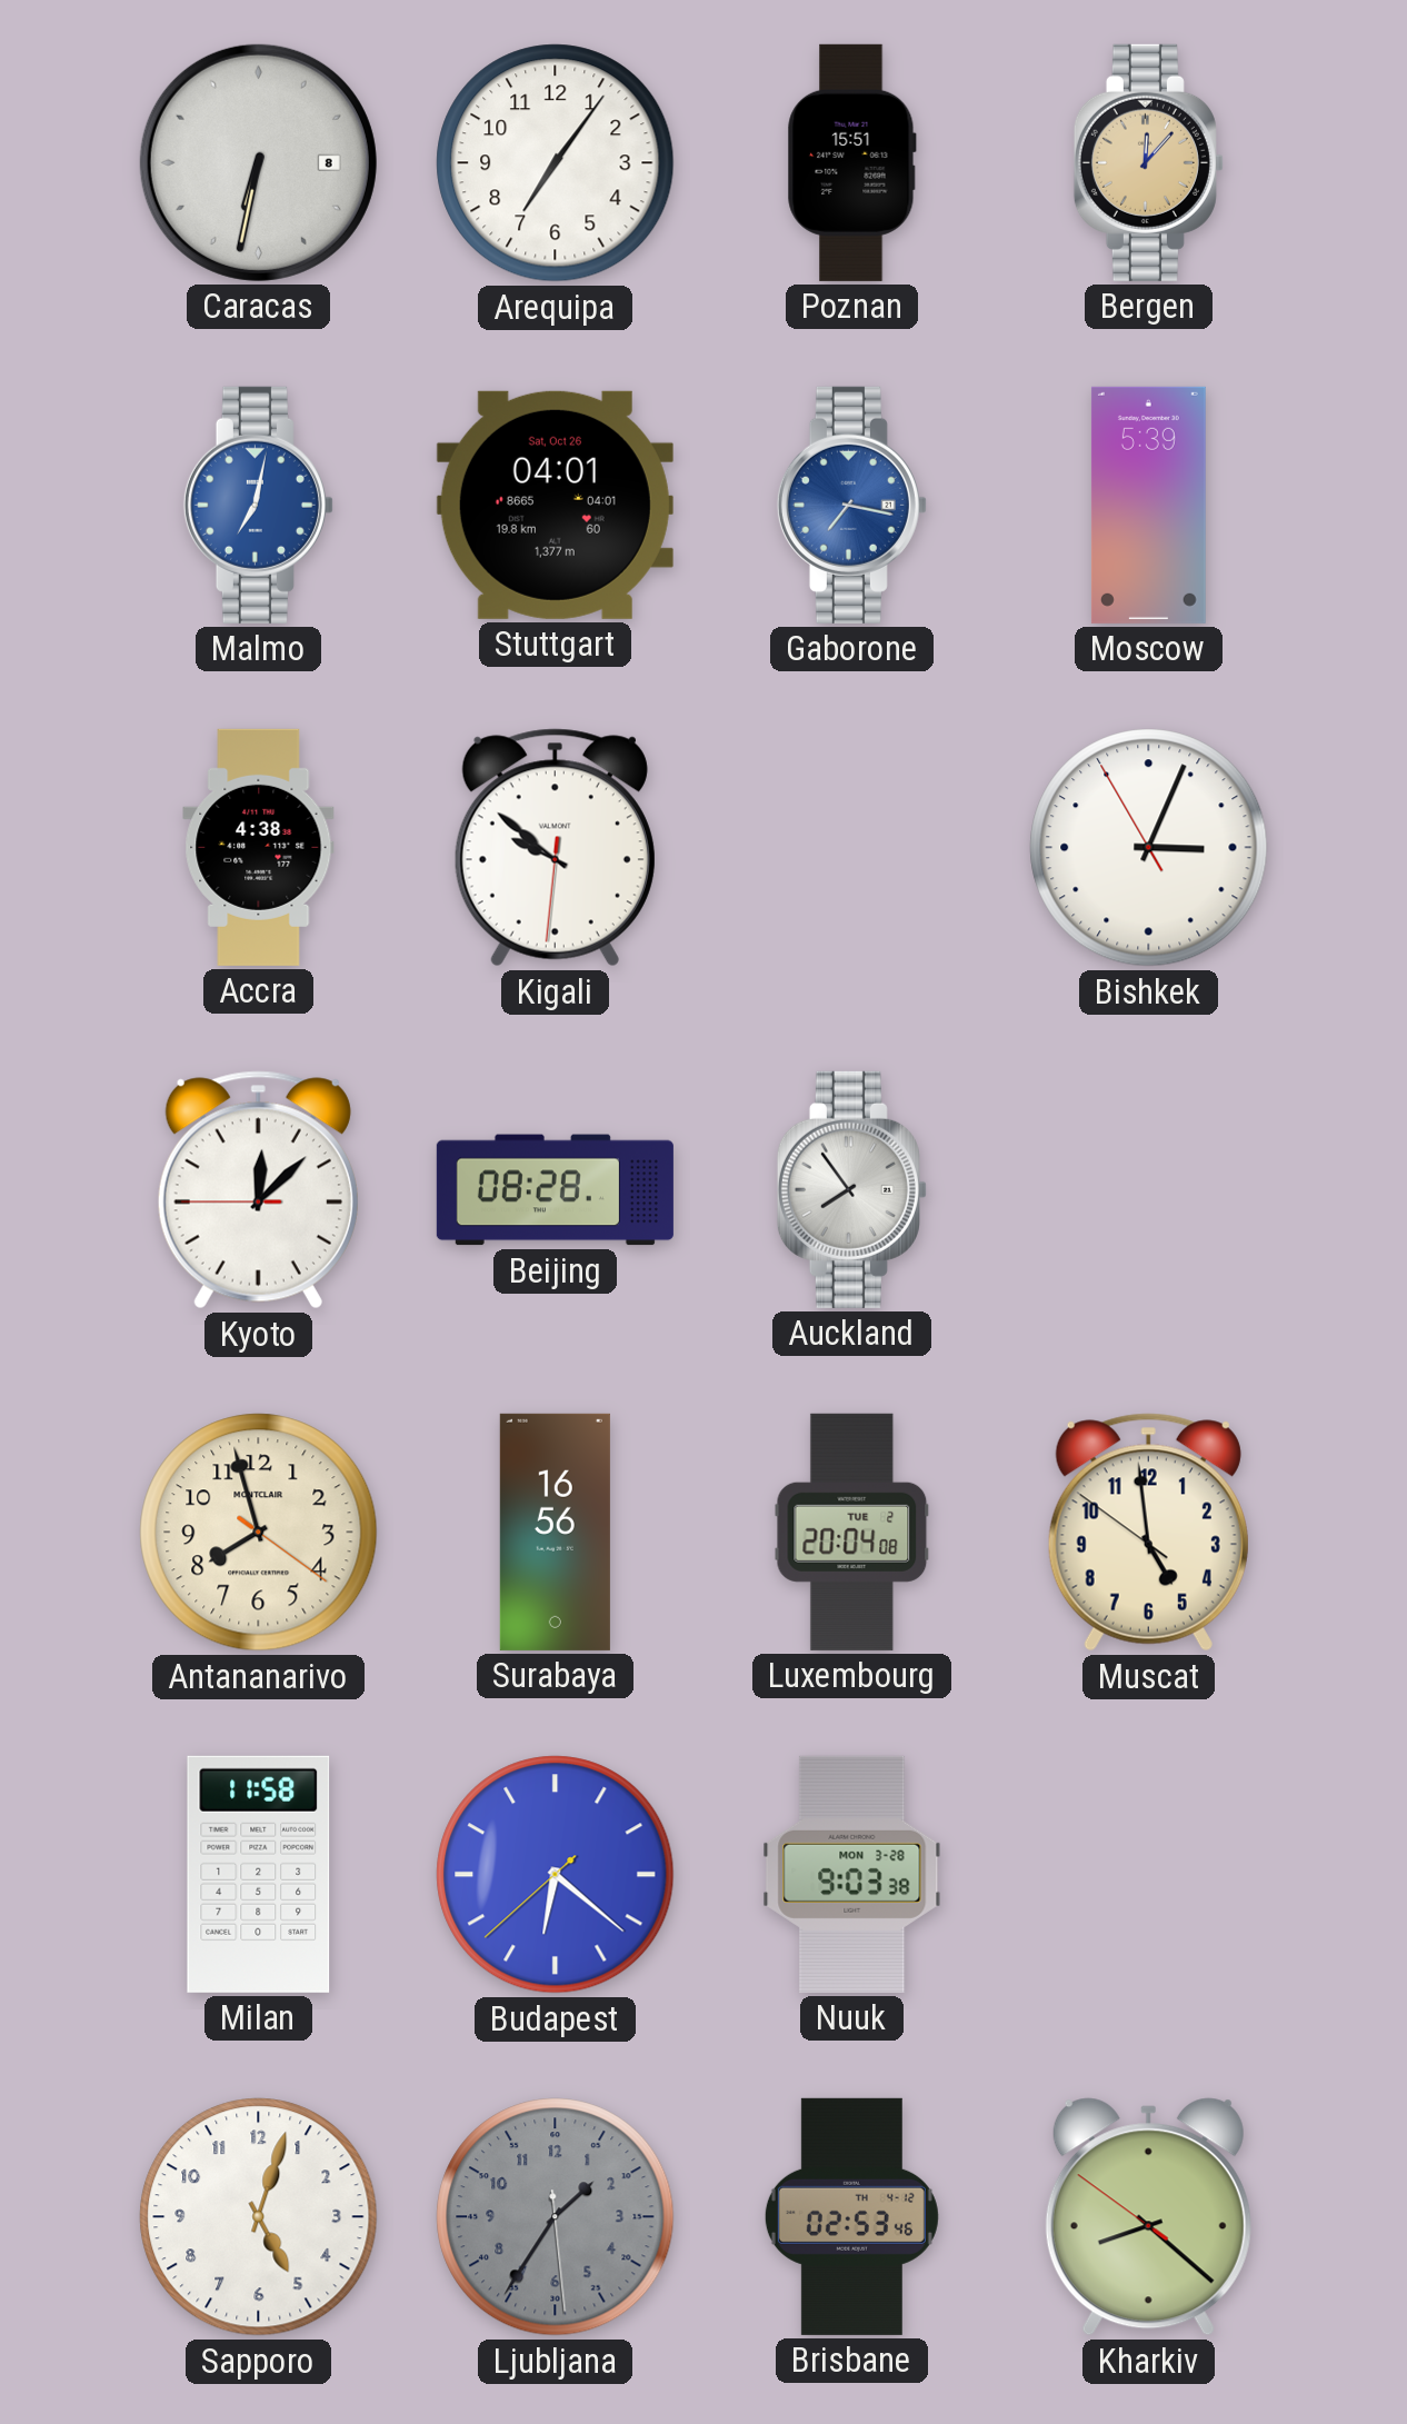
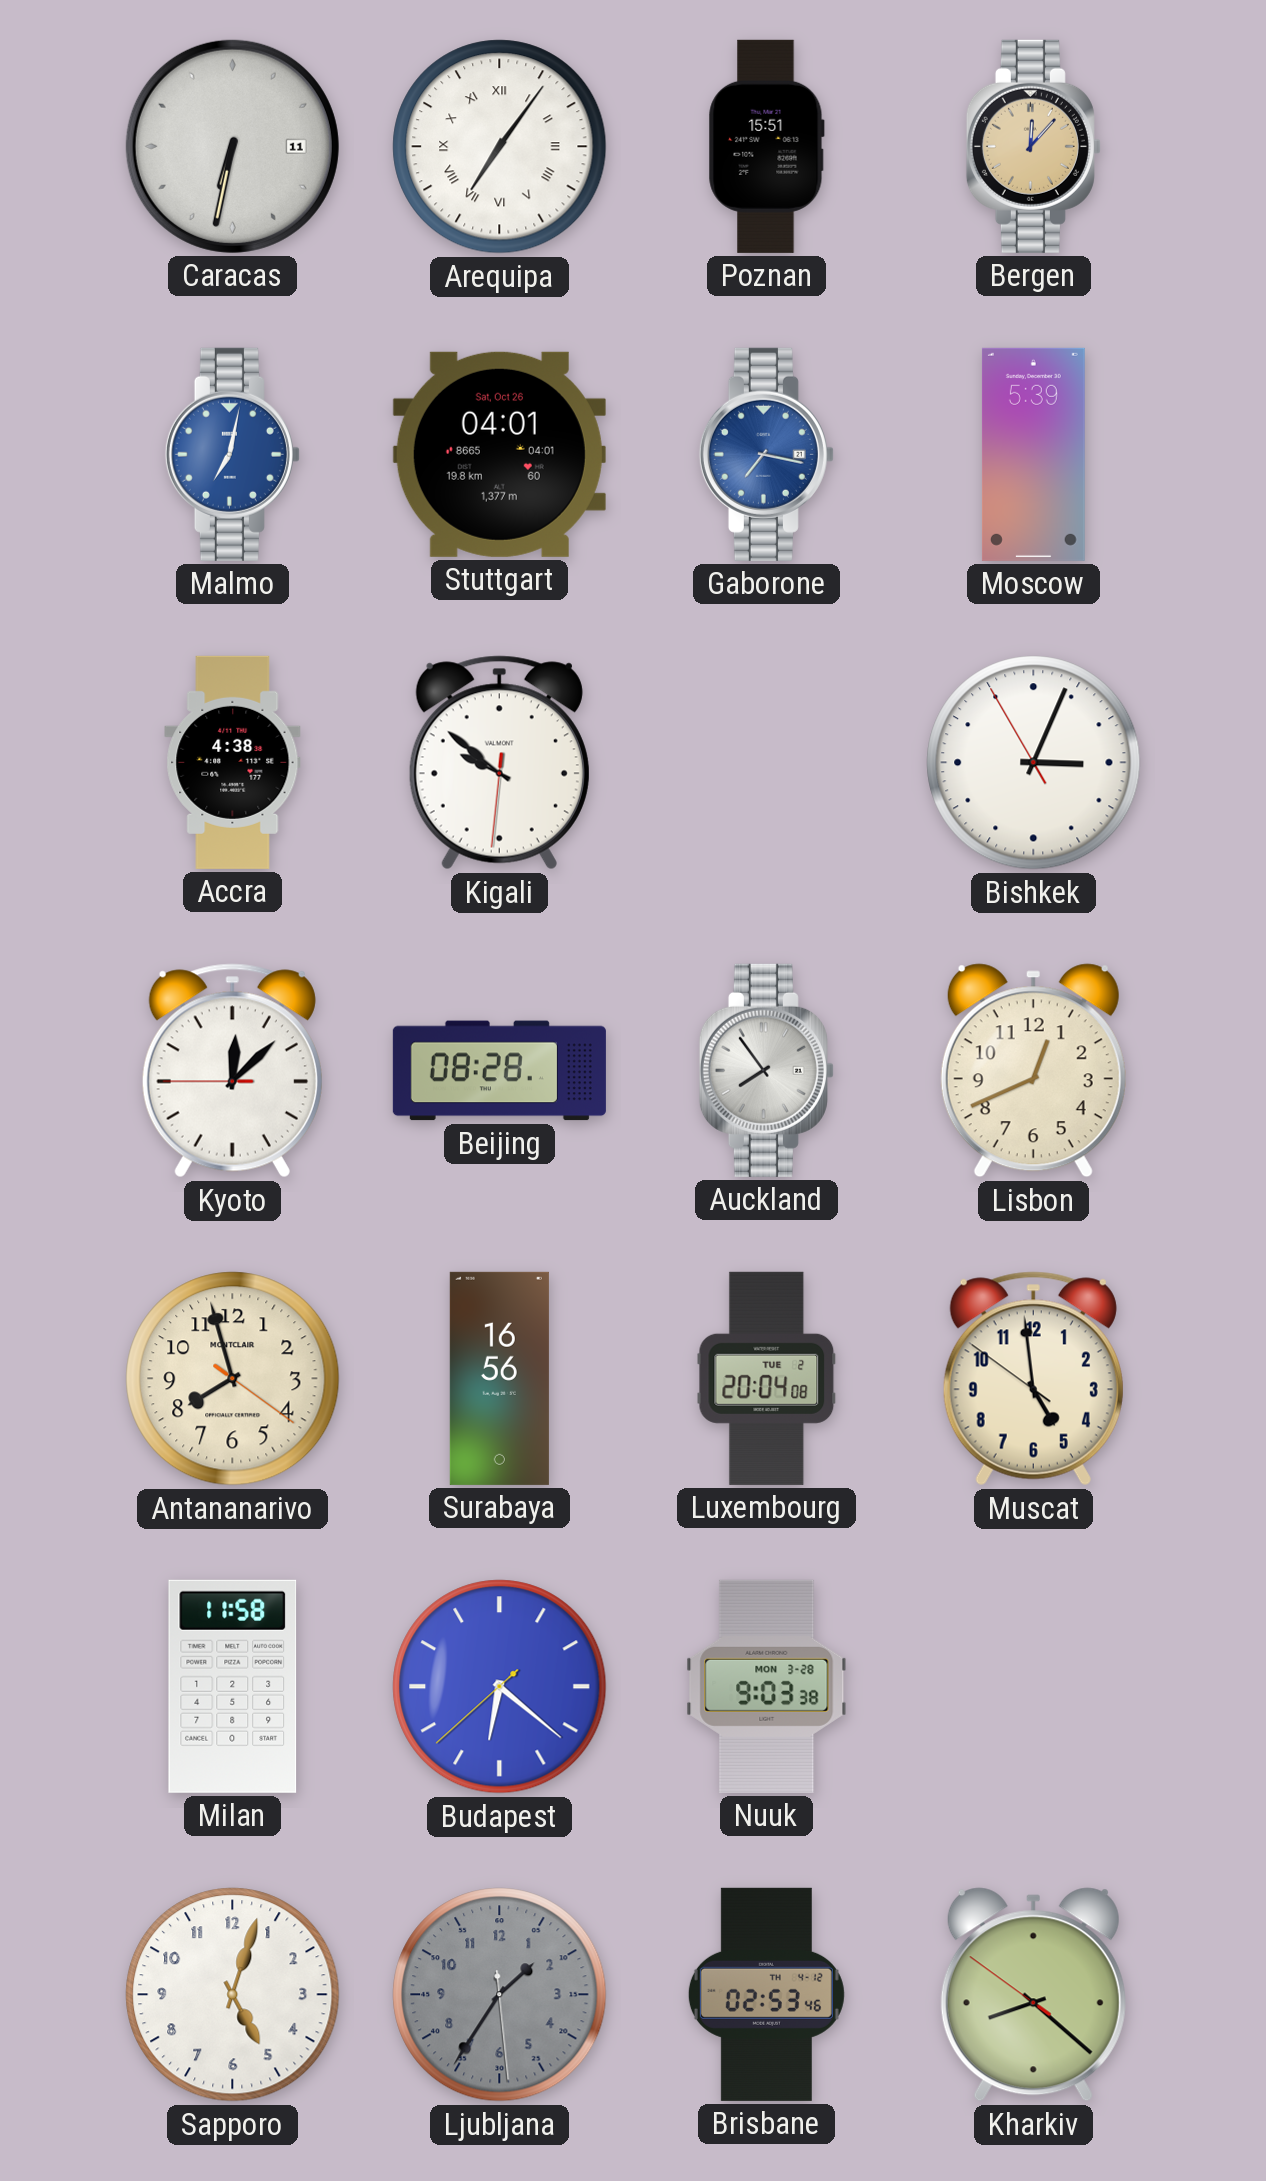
Caracas date: 8 -> 11
Arequipa numerals: Arabic -> Roman
Lisbon: none -> 12:41
